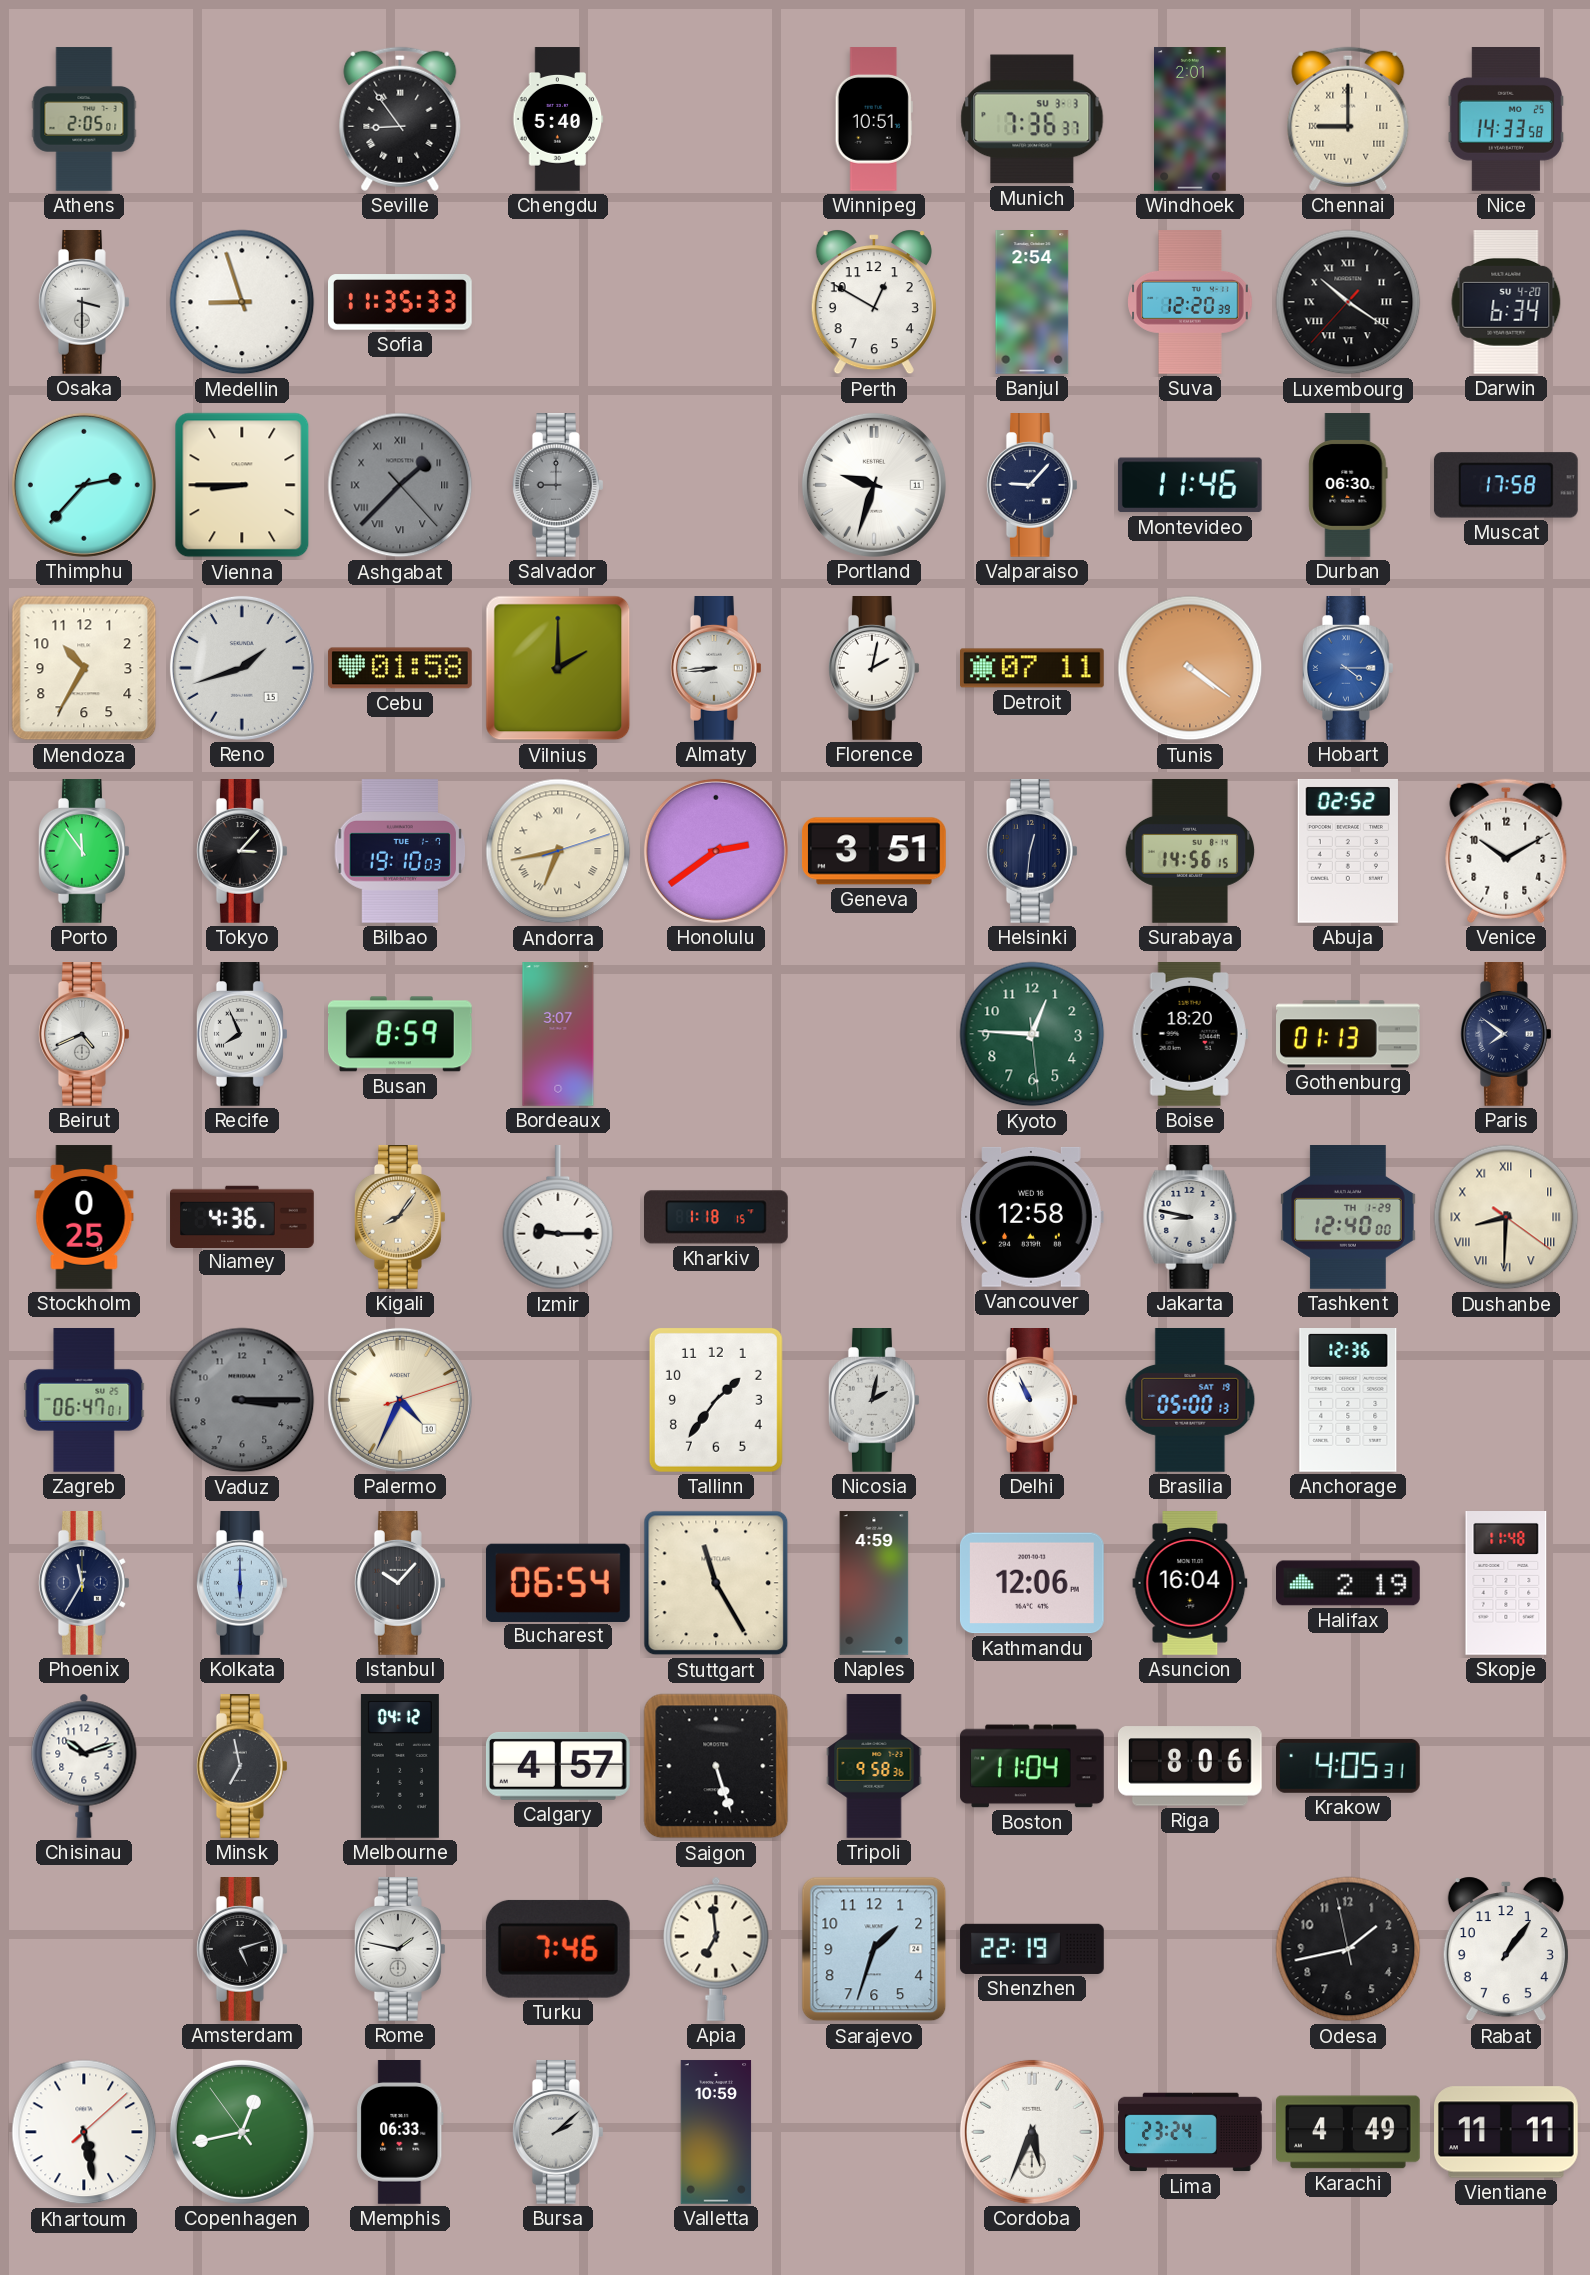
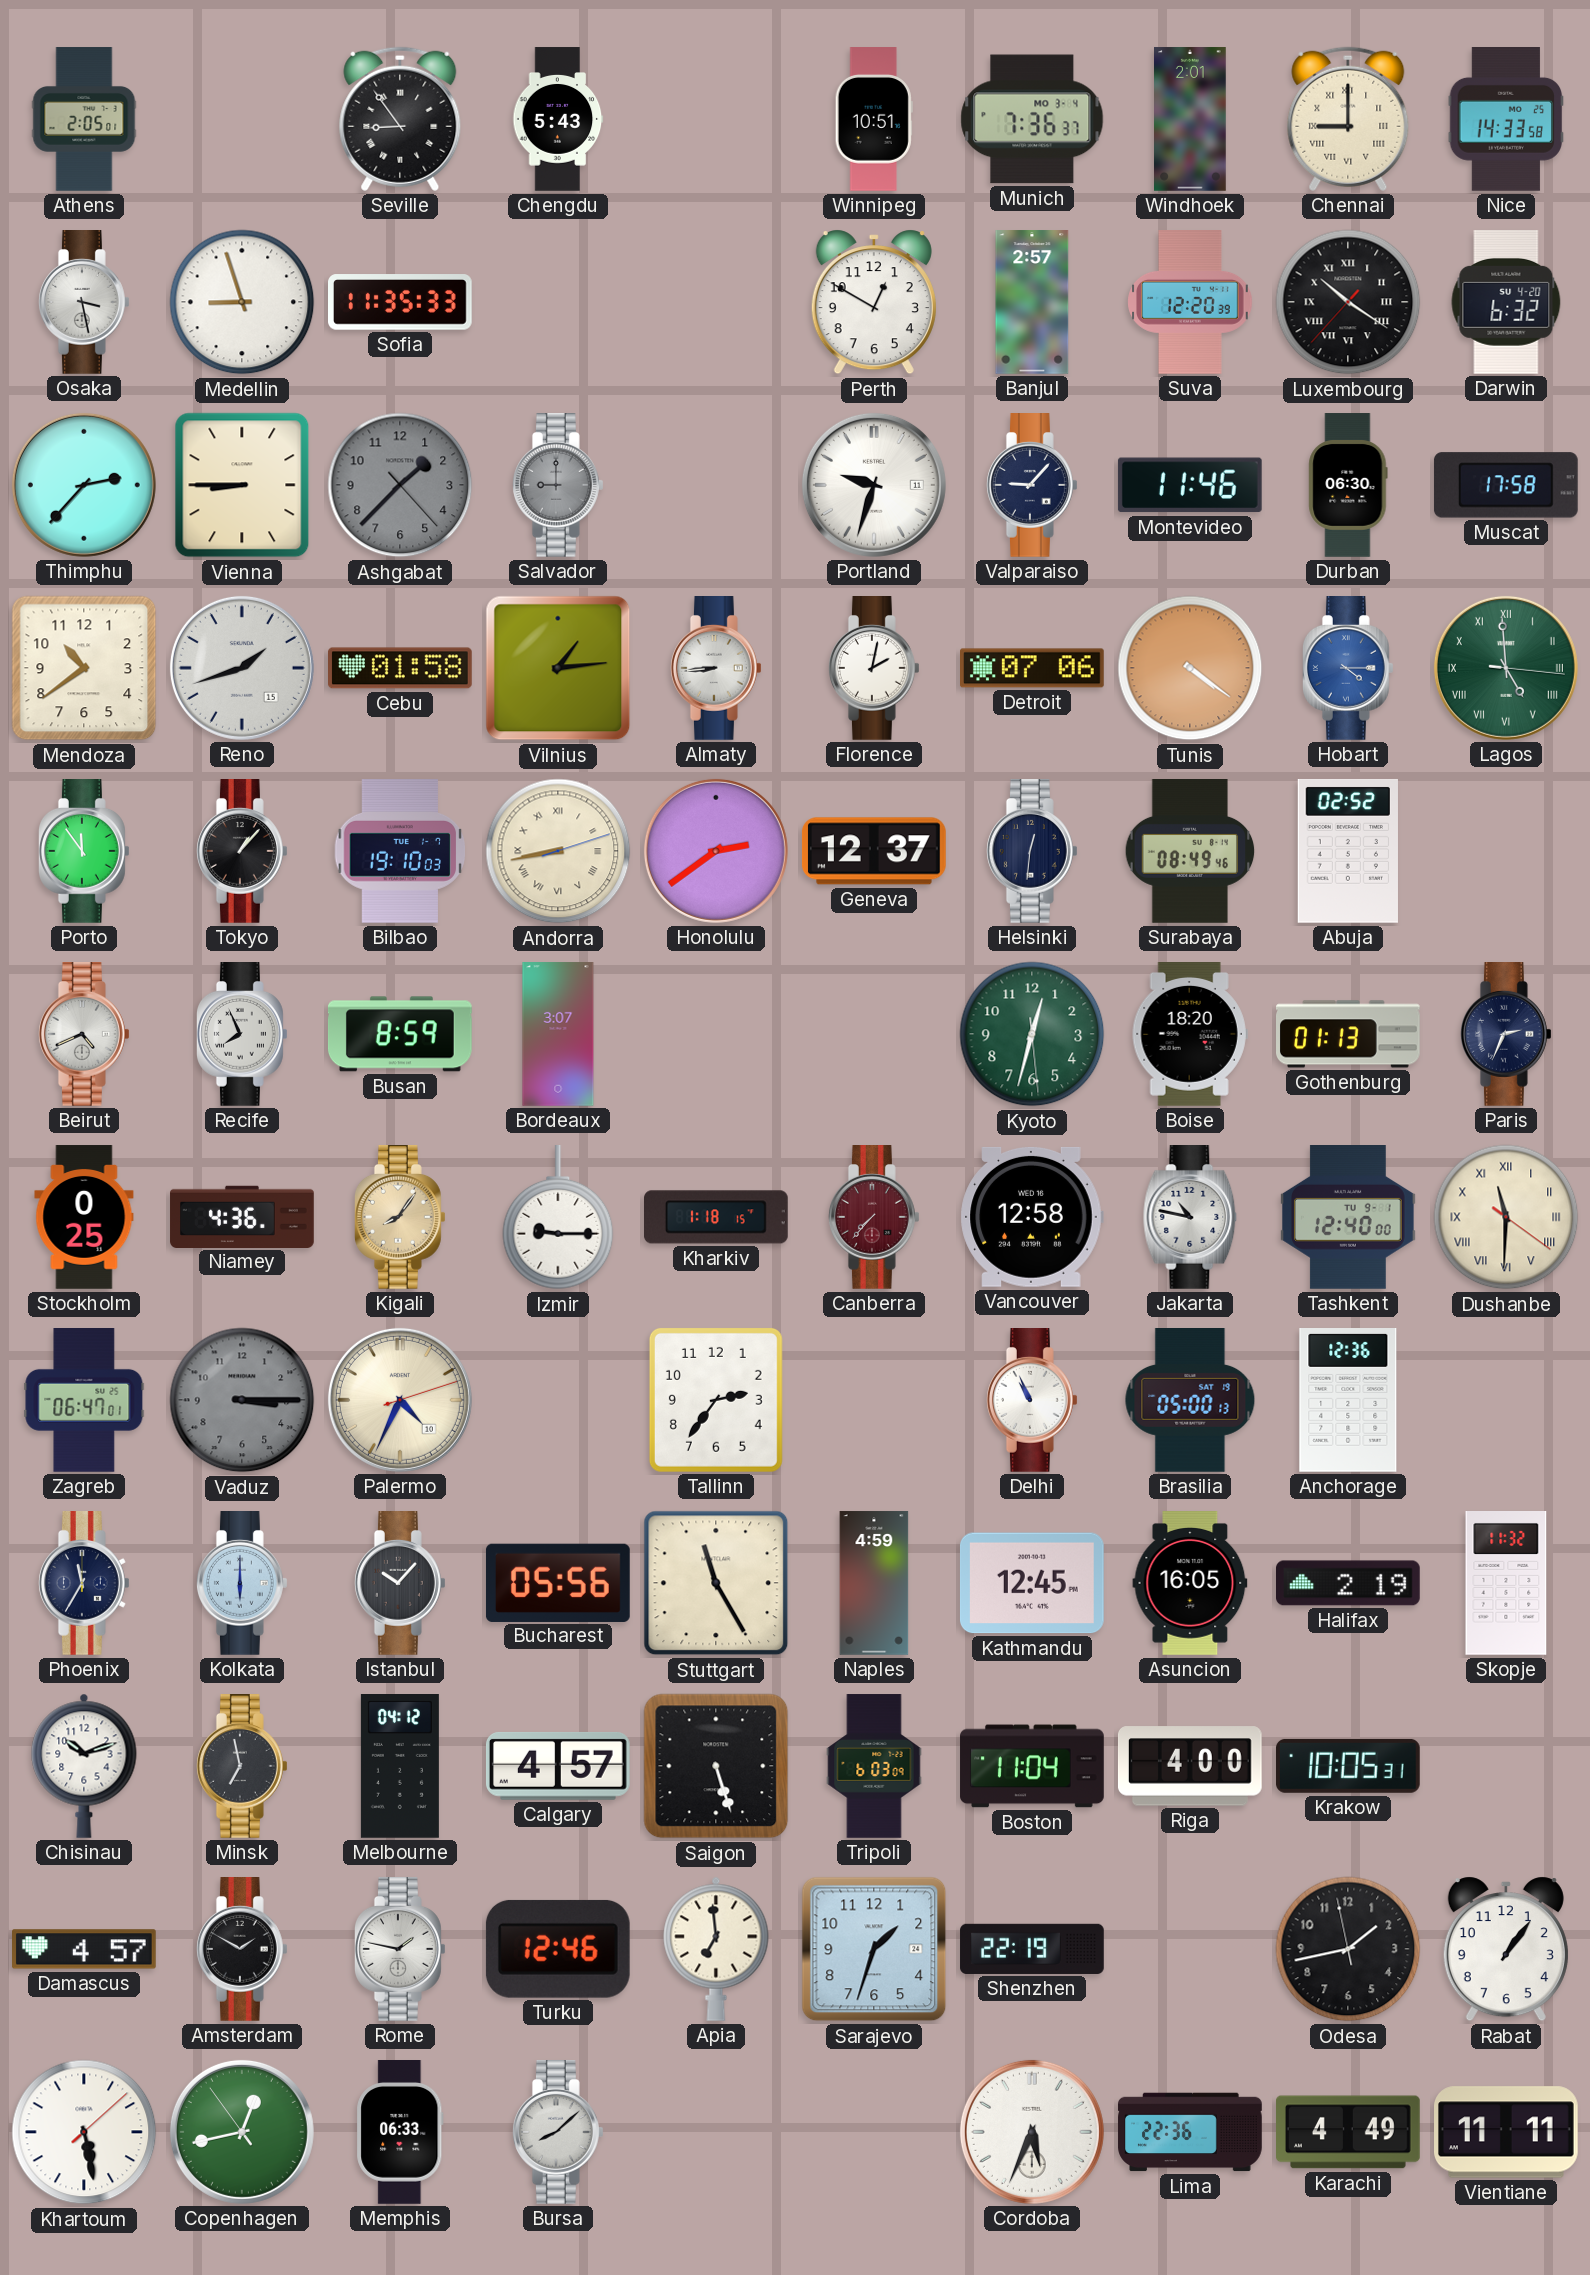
Chengdu: 5:40 -> 5:43
Munich date: SU 3-3 -> MO 3-4
Osaka: 3:30 -> 3:28
Banjul: 2:54 -> 2:57
Darwin: 6:34 -> 6:32
Ashgabat numerals: Roman -> Arabic
Mendoza: 10:35 -> 10:39
Vilnius: 2:00 -> 1:14
Detroit: 07:11 -> 07:06
Lagos: none -> 4:59
Tokyo: 3:07 -> 1:07
Andorra: 6:43 -> 8:43
Geneva: 3:51 -> 12:37
Surabaya: 14:56 -> 08:49
Venice: 10:10 -> none
Kyoto: 12:45 -> 12:32
Paris: 7:51 -> 2:34
Canberra: none -> 7:37
Jakarta: 8:47 -> 10:47
Tashkent date: TH 1-29 -> TU 9-1
Dushanbe: 8:30 -> 11:30
Tallinn: 1:36 -> 2:36
Nicosia: 2:02 -> none
Bucharest: 06:54 -> 05:56
Kathmandu: 12:06 -> 12:45
Asuncion: 16:04 -> 16:05
Skopje: 11:48 -> 11:32
Tripoli: 9:58 -> 6:03
Riga: 8:06 -> 4:00
Krakow: 4:05 -> 10:05
Damascus: none -> 4:57
Amsterdam: 5:12 -> 1:50
Turku: 7:46 -> 12:46
Bursa: 2:08 -> 8:08
Valletta: 10:59 -> none
Lima: 23:24 -> 22:36
